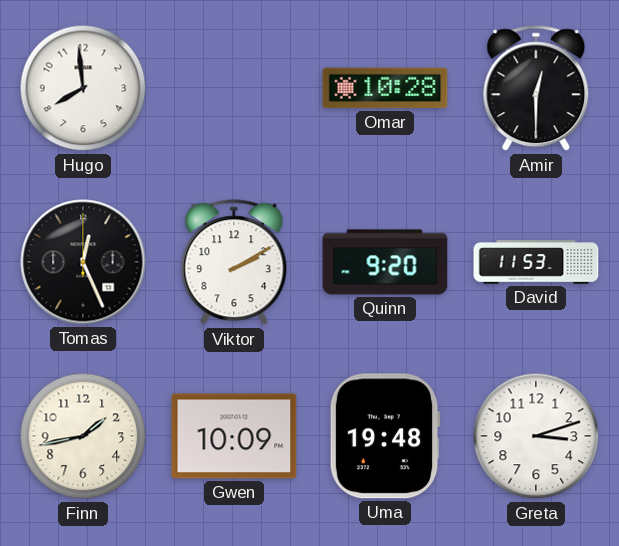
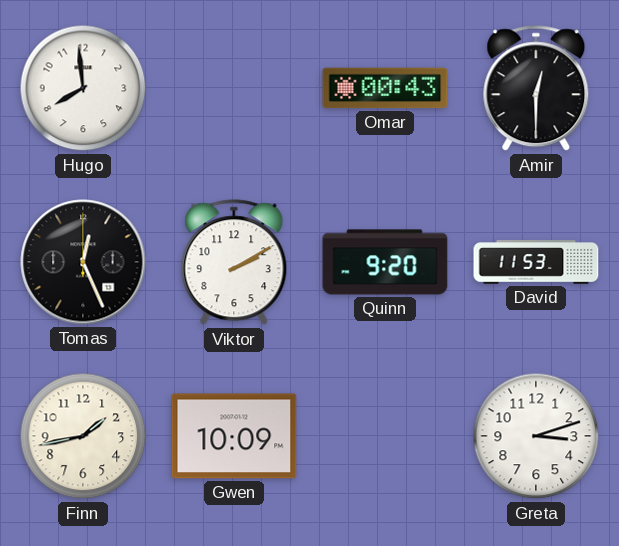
Omar: 10:28 -> 00:43
Uma: 19:48 -> none
